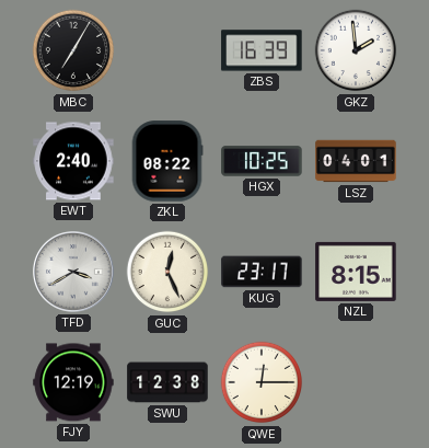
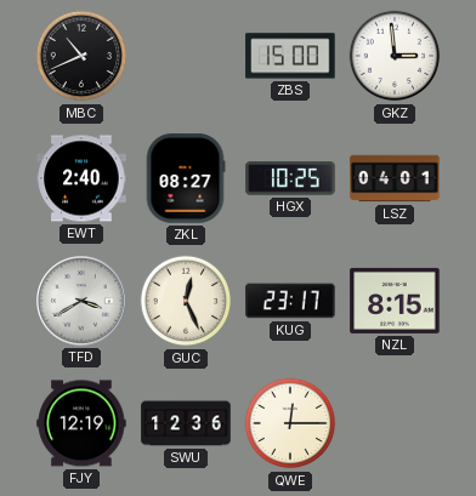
MBC: 7:05 -> 10:41
ZBS: 16:39 -> 15:00
GKZ: 1:59 -> 2:59
ZKL: 08:22 -> 08:27
SWU: 12:38 -> 12:36
